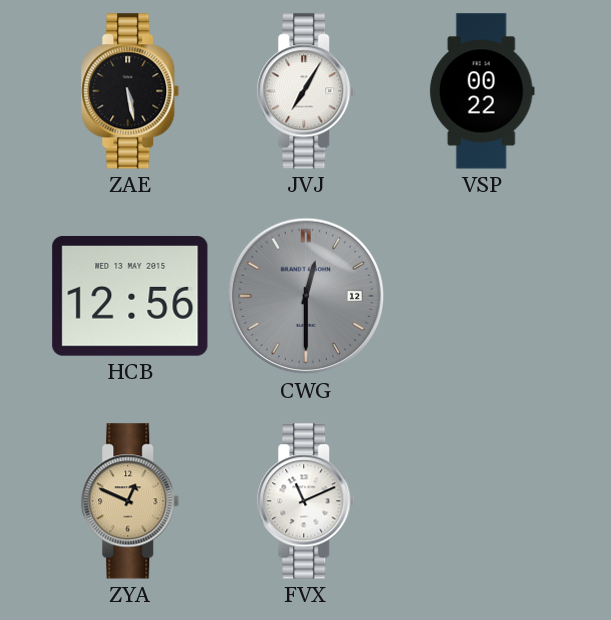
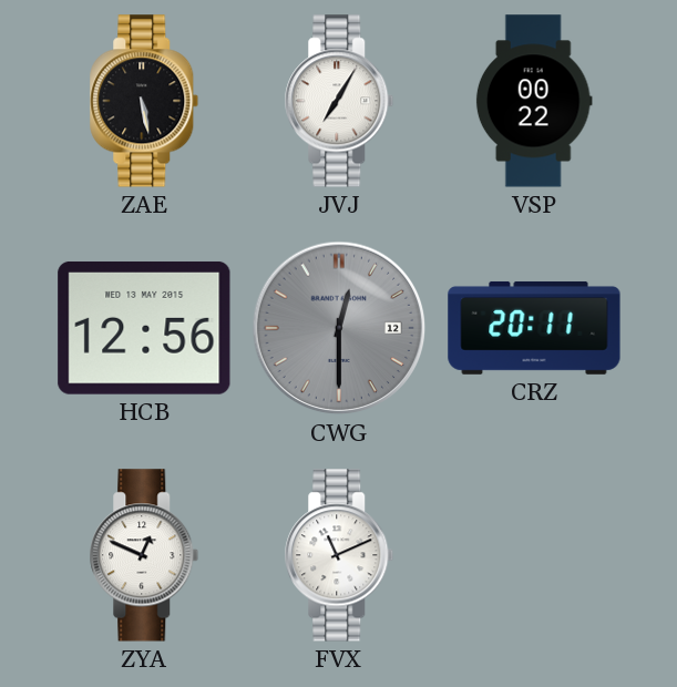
CRZ: none -> 20:11
ZYA dial: champagne -> white
